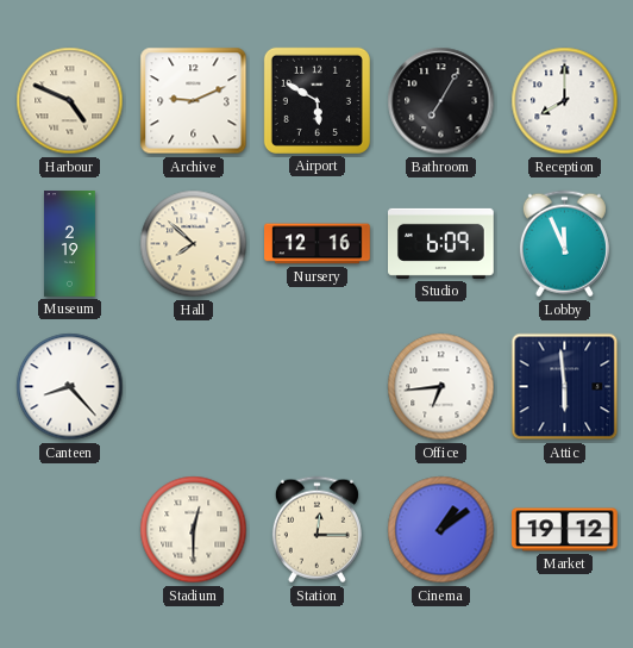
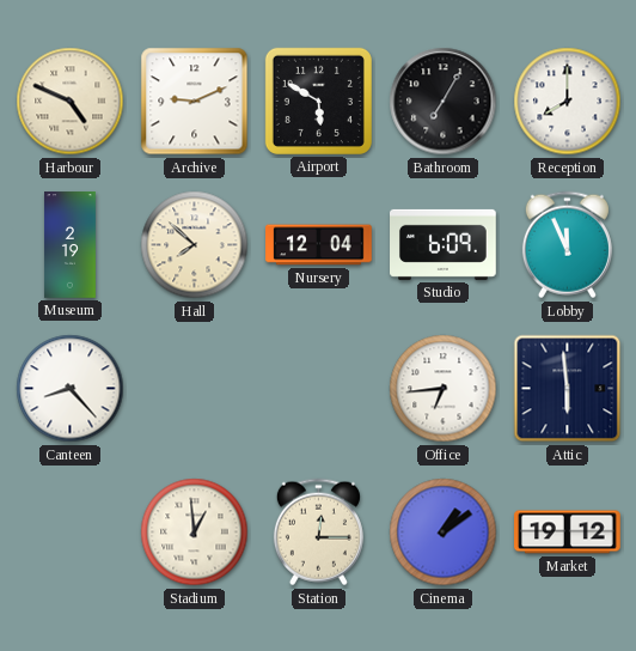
Nursery: 12:16 -> 12:04
Stadium: 12:30 -> 12:59
